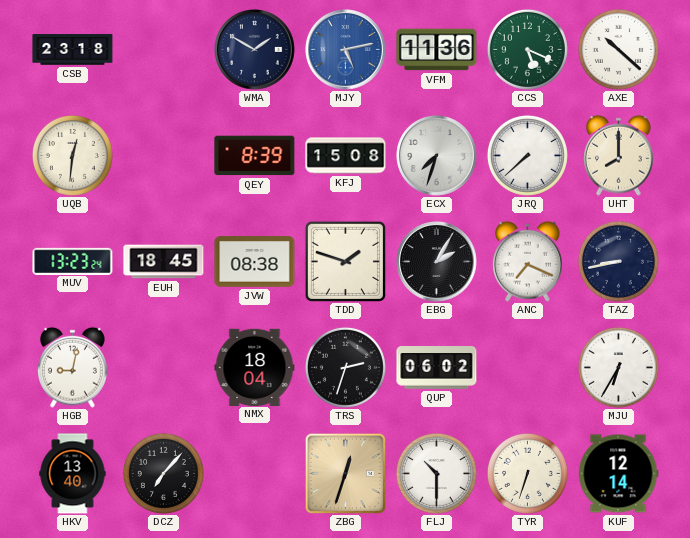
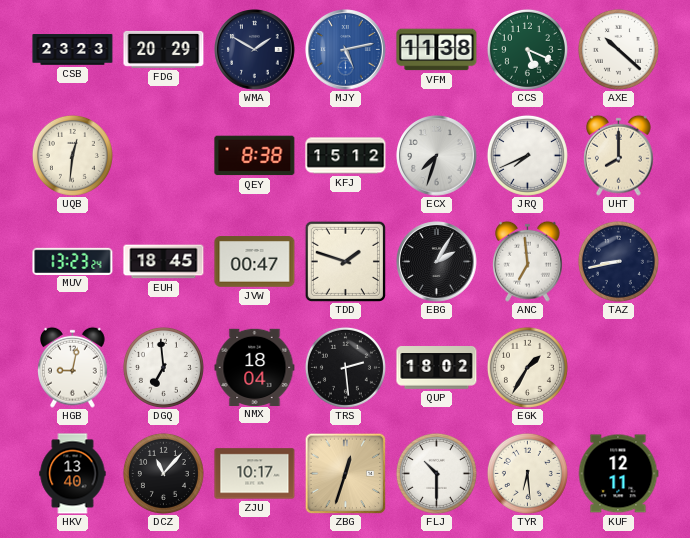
CSB: 23:18 -> 23:23
FDG: none -> 20:29
VFM: 11:36 -> 11:38
QEY: 8:39 -> 8:38
KFJ: 15:08 -> 15:12
JRQ: 7:38 -> 7:41
JVW: 08:38 -> 00:47
ANC: 7:19 -> 6:59
DGQ: none -> 6:59
TRS: 2:33 -> 2:29
QUP: 06:02 -> 18:02
EGK: none -> 1:35
MJU: 6:35 -> none
DCZ: 7:07 -> 11:07
ZJU: none -> 10:17
TYR: 6:33 -> 6:29
KUF: 12:14 -> 12:11
